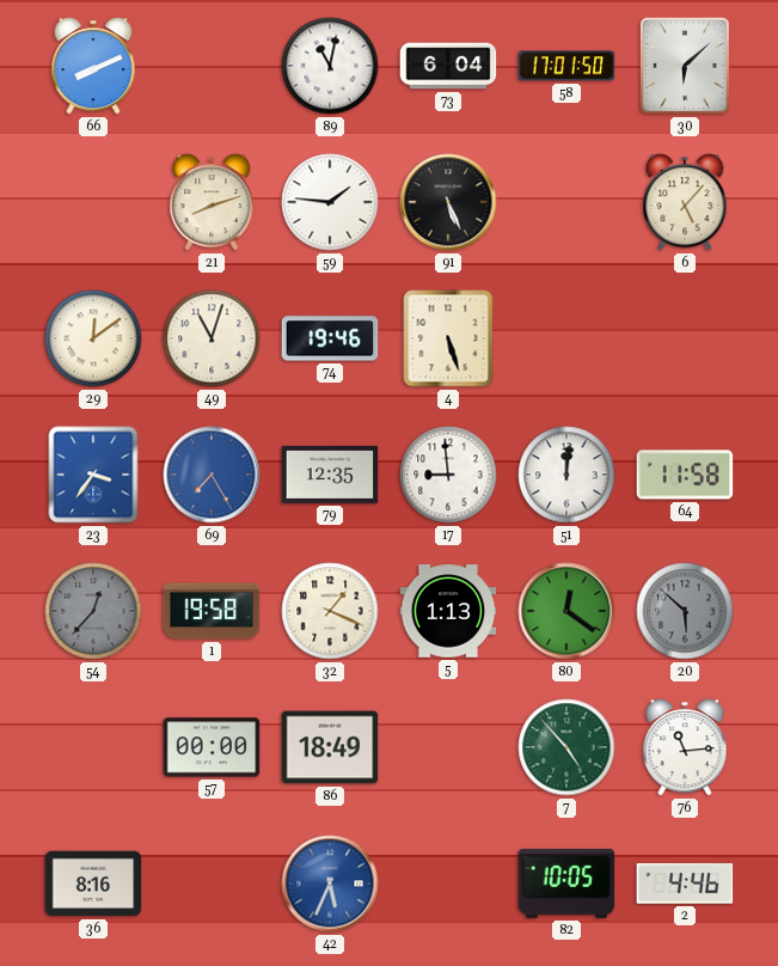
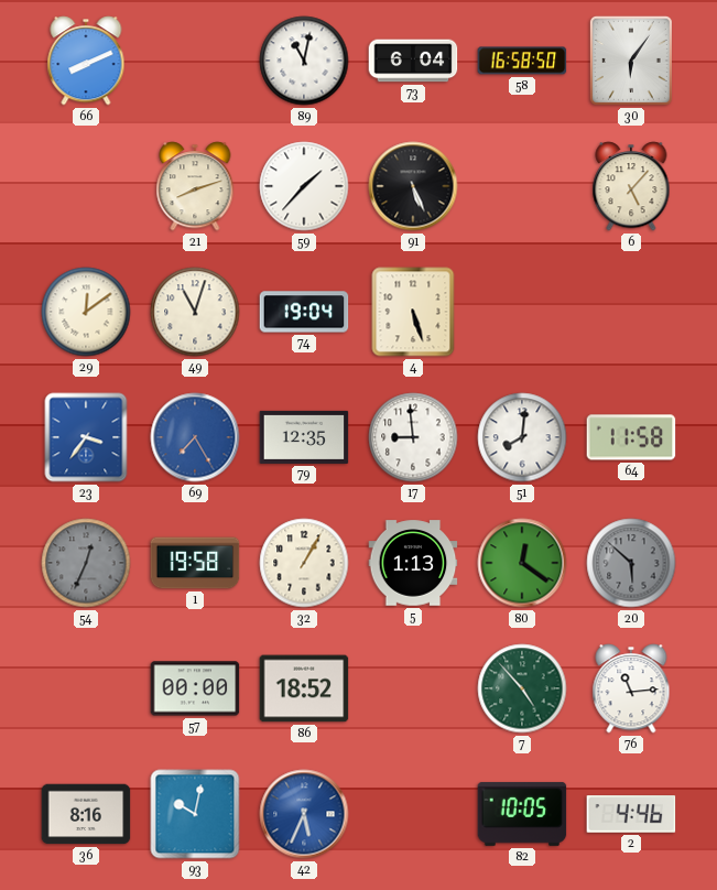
58: 17:01 -> 16:58
30: 6:08 -> 6:06
59: 1:46 -> 1:37
74: 19:46 -> 19:04
51: 12:01 -> 8:01
54: 12:37 -> 12:34
32: 1:19 -> 1:05
86: 18:49 -> 18:52
93: none -> 10:02
